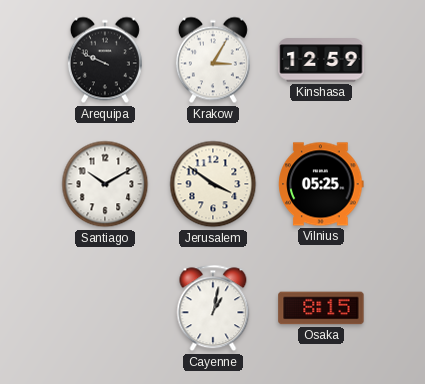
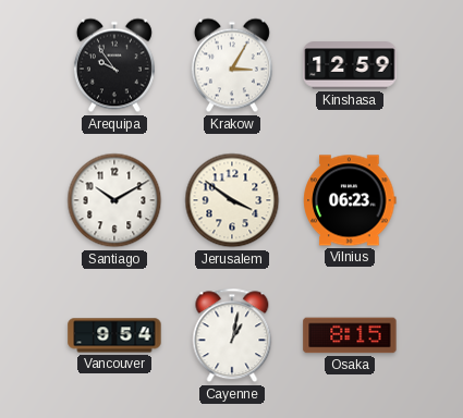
Arequipa: 9:49 -> 9:54
Vilnius: 05:25 -> 06:23
Vancouver: none -> 9:54
